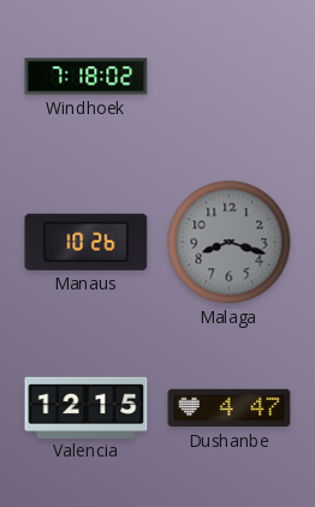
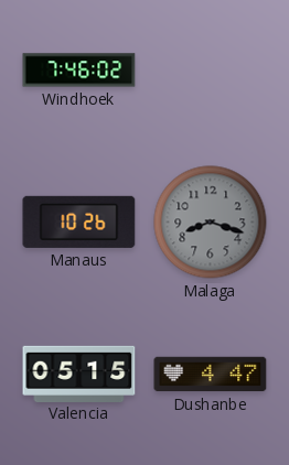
Windhoek: 7:18 -> 7:46
Valencia: 12:15 -> 05:15
